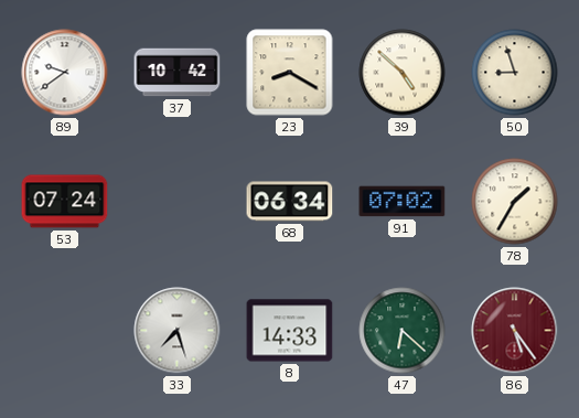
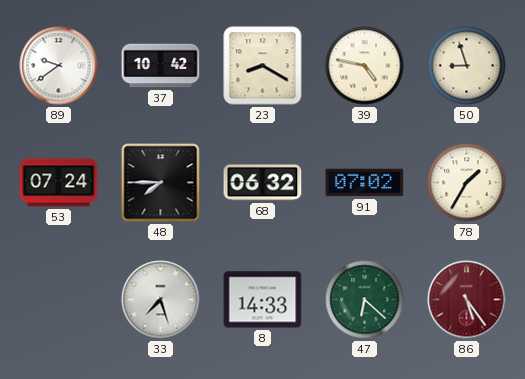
39: 4:52 -> 4:47
48: none -> 7:45
68: 06:34 -> 06:32
